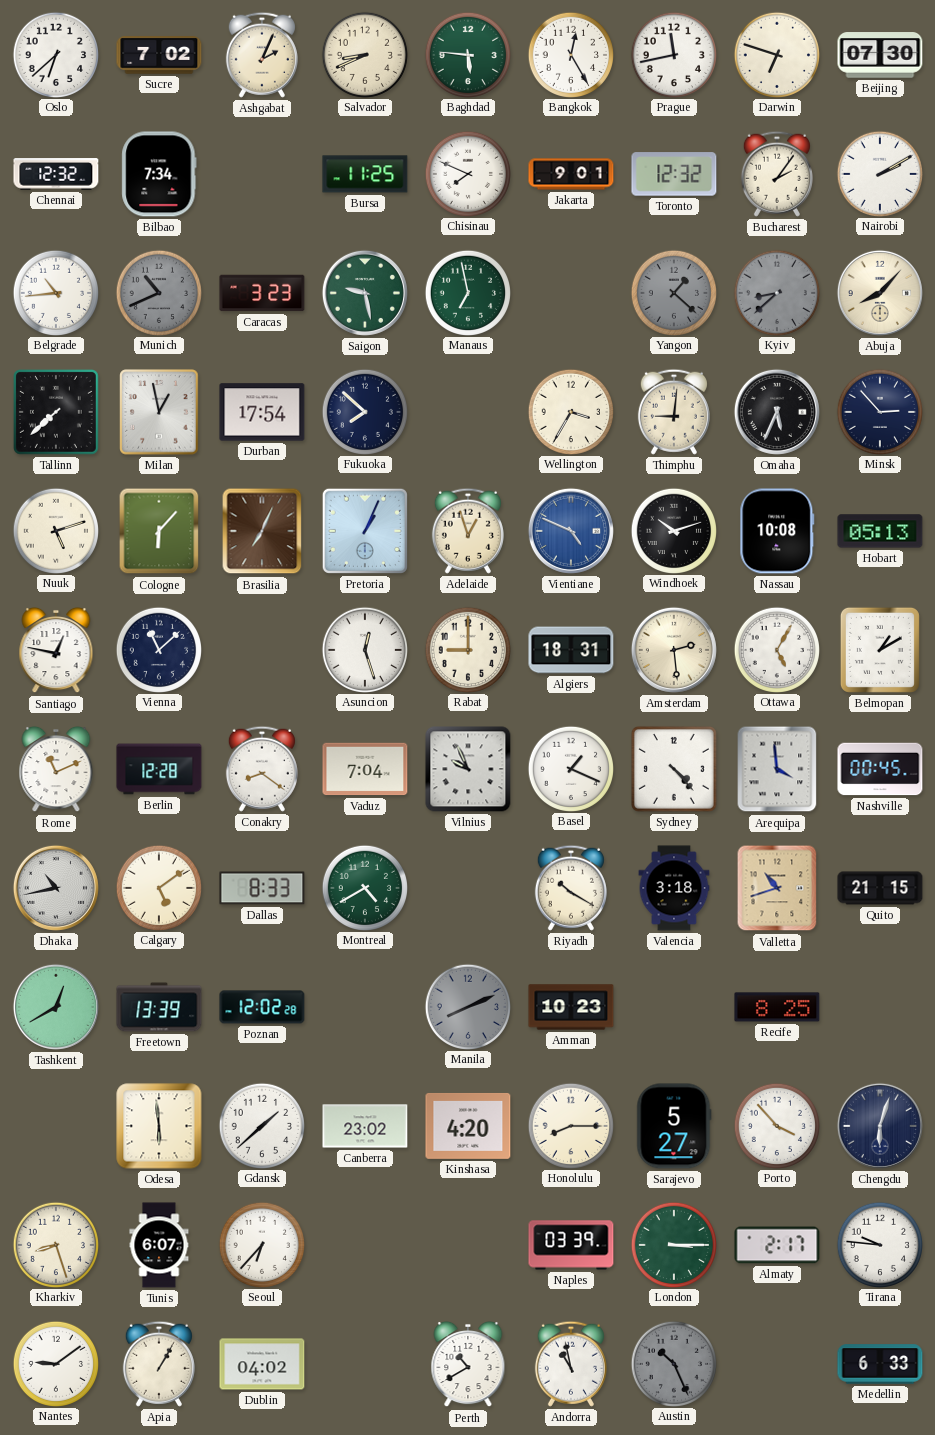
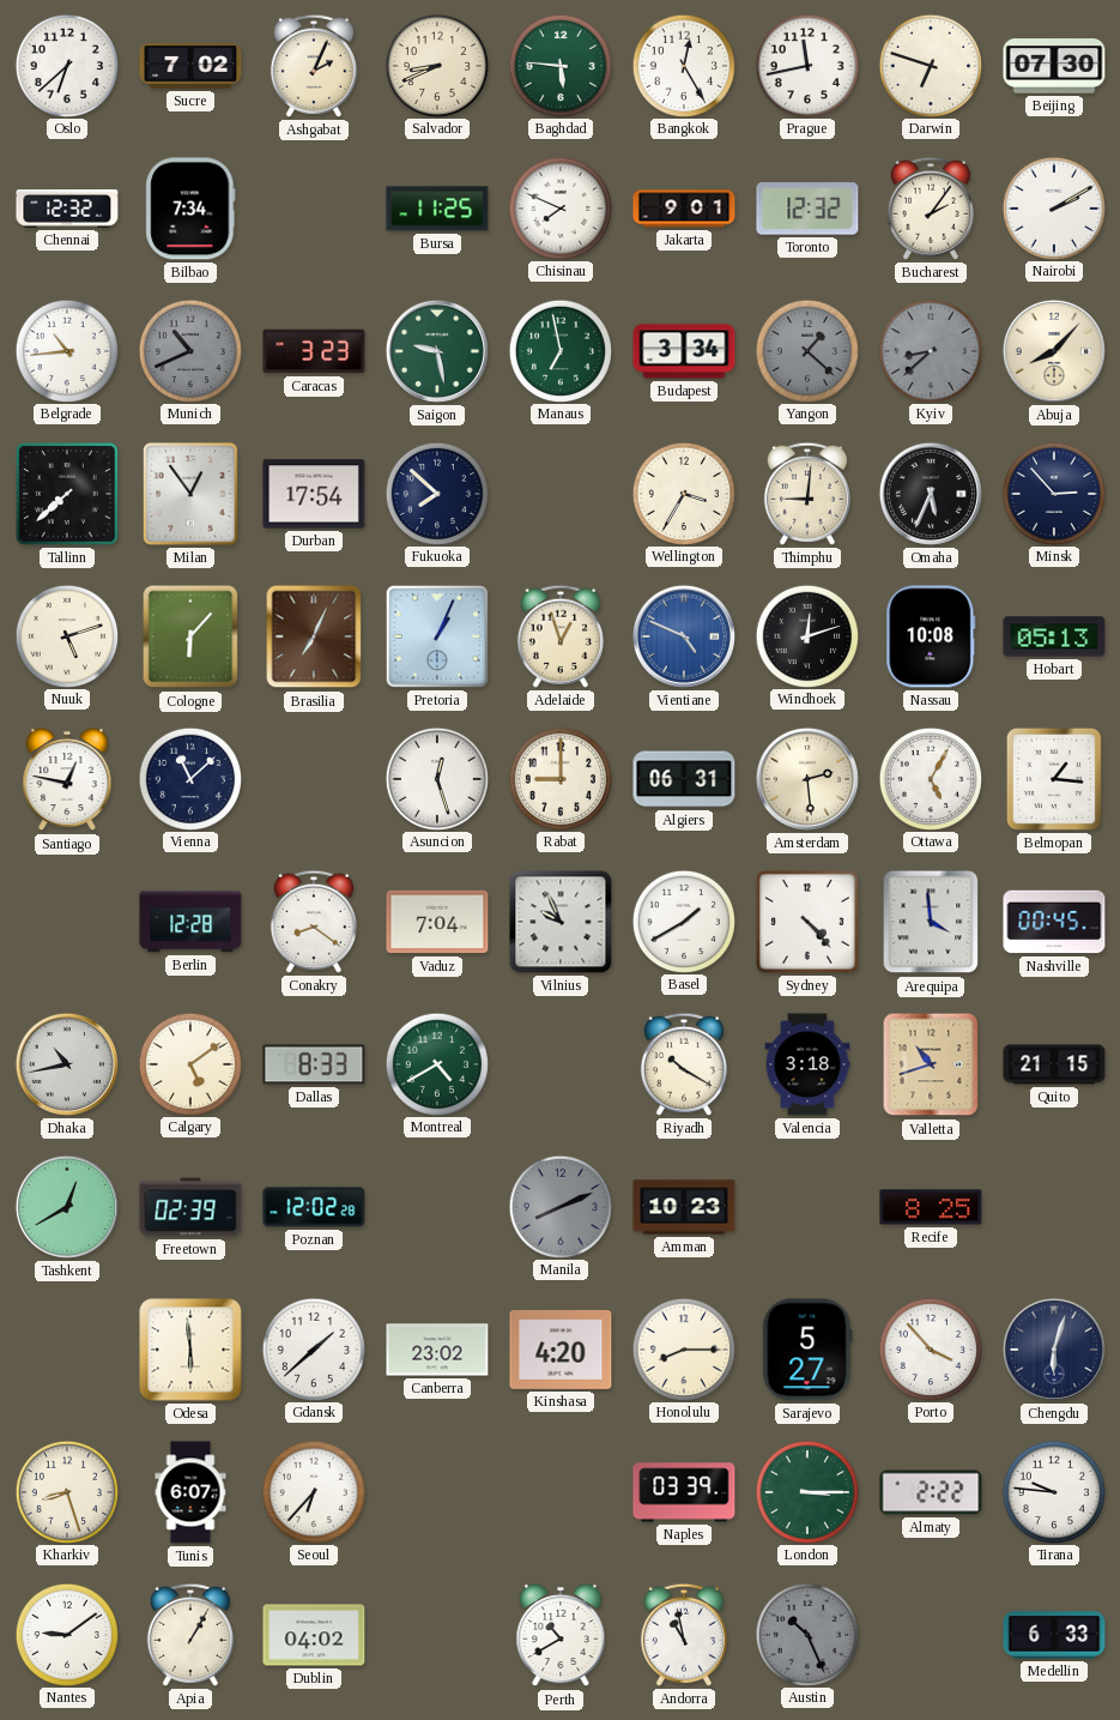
Budapest: none -> 3:34
Milan: 12:58 -> 12:54
Windhoek: 10:12 -> 12:12
Algiers: 18:31 -> 06:31
Belmopan: 1:10 -> 1:16
Rome: 11:11 -> none
Basel: 1:19 -> 1:40
Freetown: 13:39 -> 02:39
Almaty: 2:17 -> 2:22
